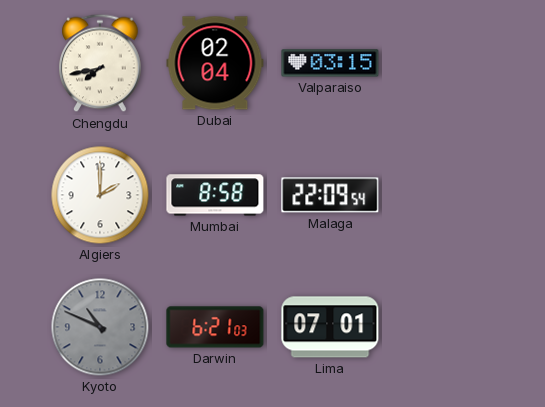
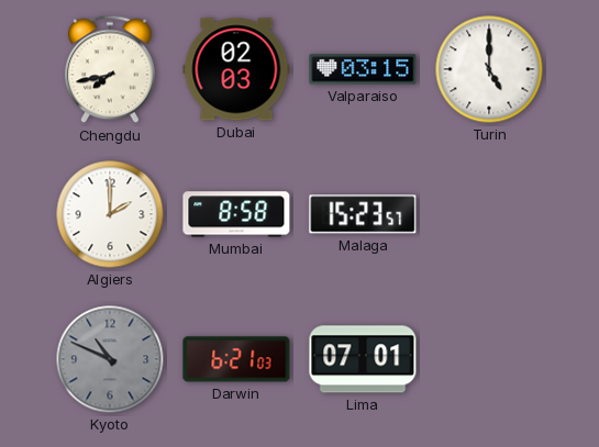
Dubai: 02:04 -> 02:03
Turin: none -> 5:00
Malaga: 22:09 -> 15:23
